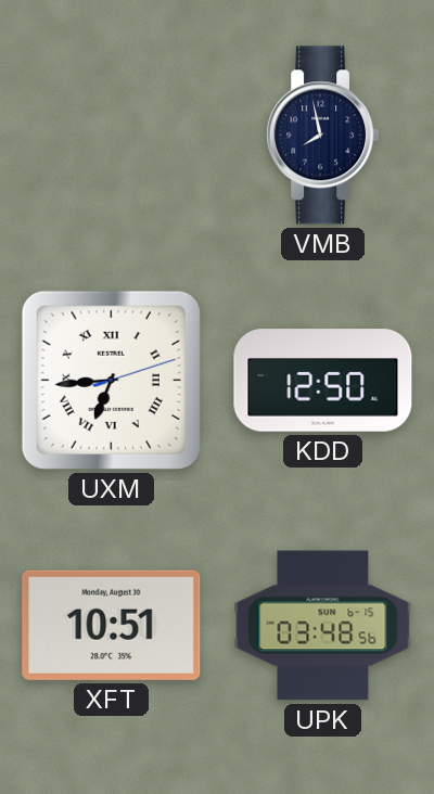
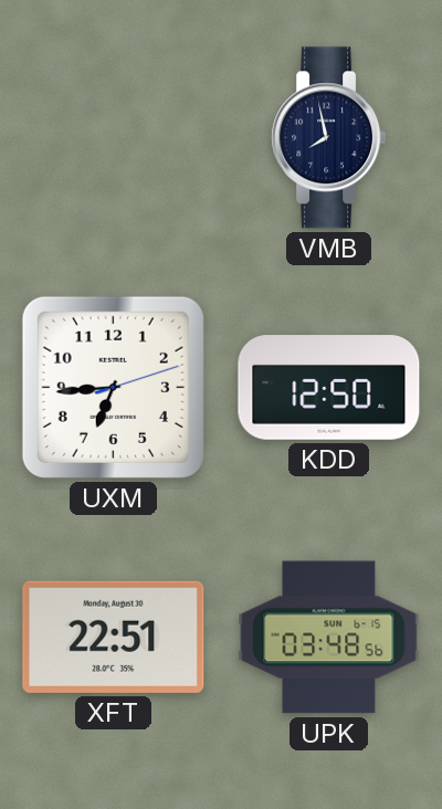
UXM numerals: Roman -> Arabic
XFT: 10:51 -> 22:51
